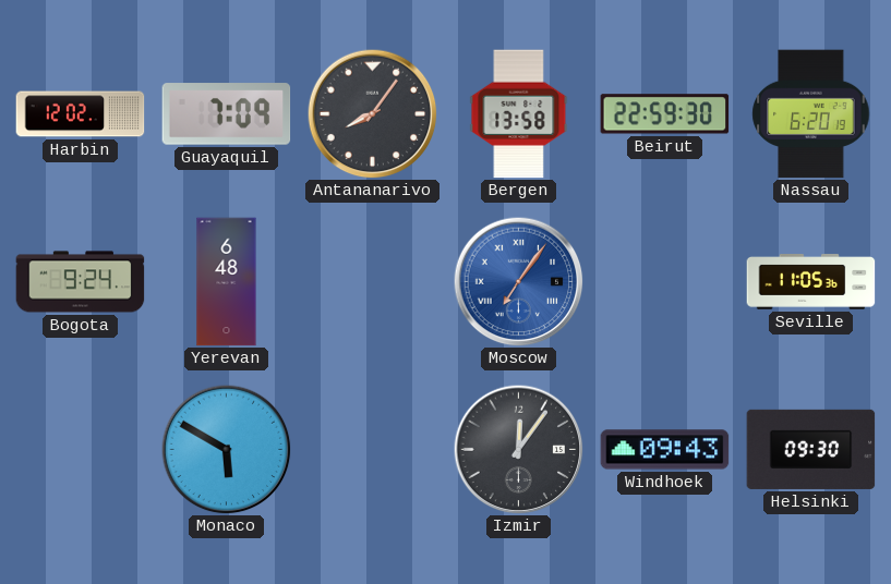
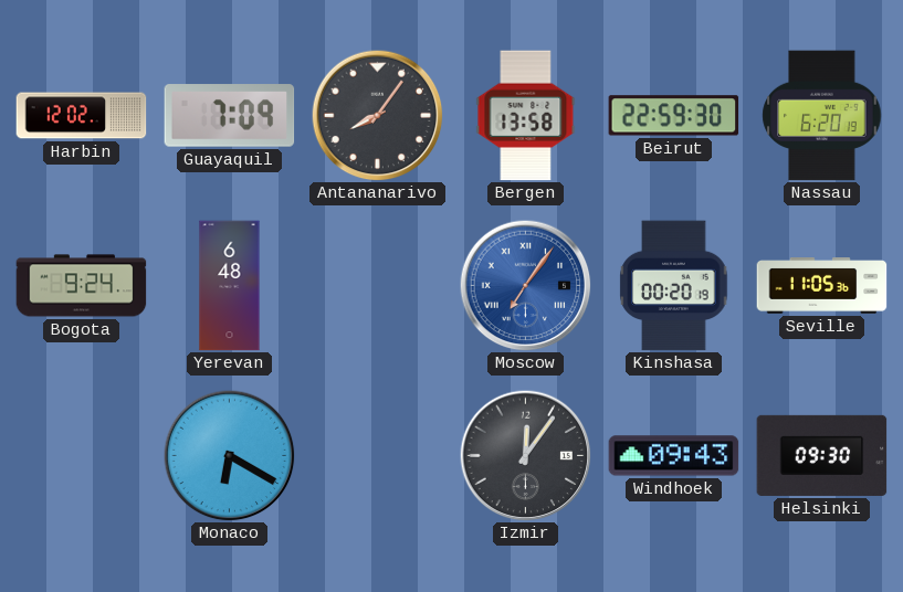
Kinshasa: none -> 00:20
Monaco: 5:50 -> 6:20
